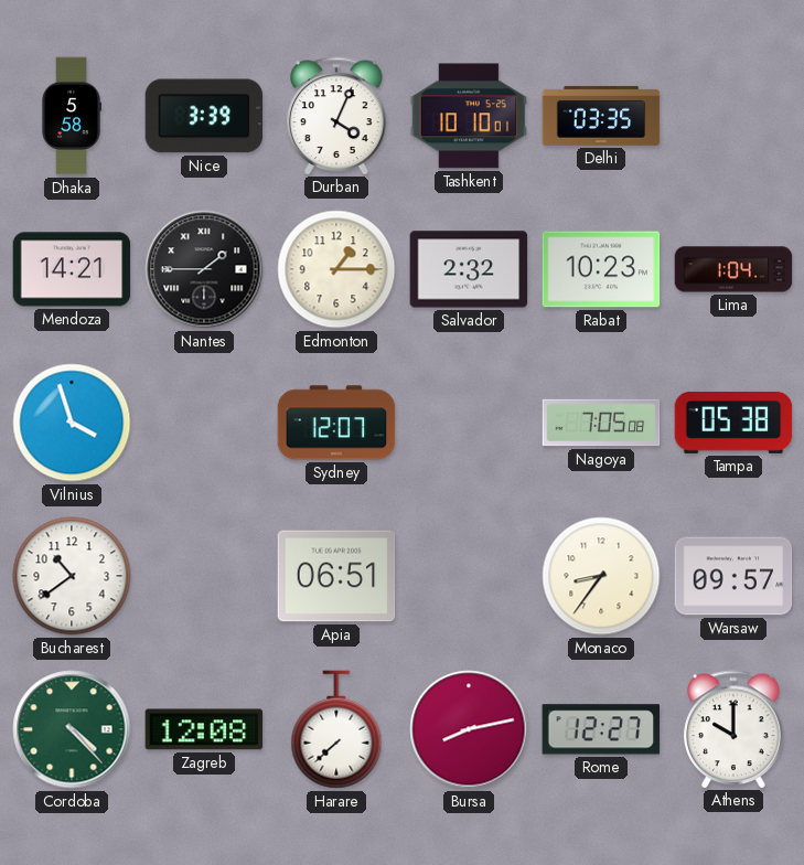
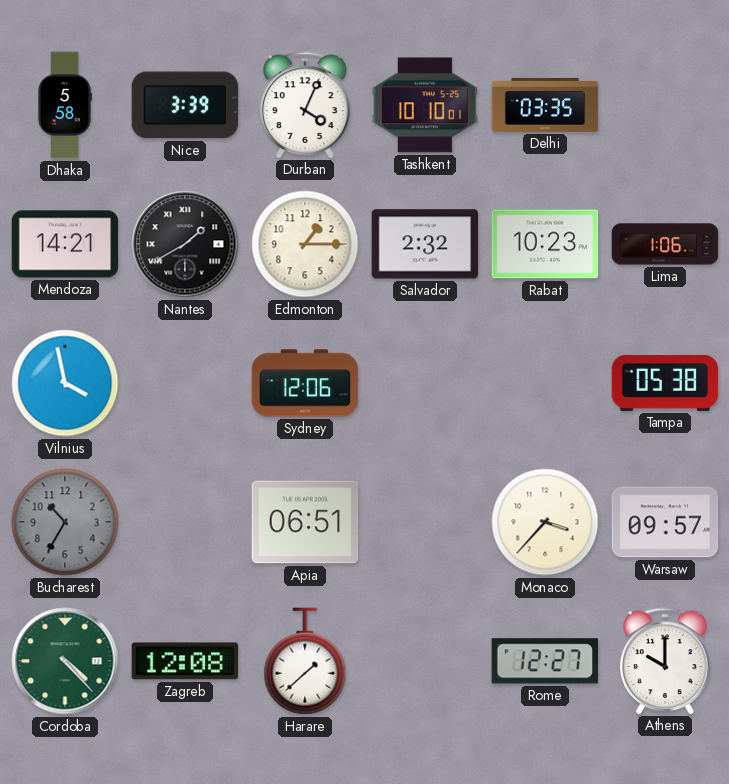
Nantes: 1:45 -> 1:40
Lima: 1:04 -> 1:06
Vilnius: 3:57 -> 3:58
Sydney: 12:07 -> 12:06
Nagoya: 7:05 -> none
Bucharest: 10:39 -> 10:35
Bucharest dial: white -> grey
Monaco: 8:36 -> 3:37
Harare: 7:38 -> 1:38
Bursa: 8:13 -> none
